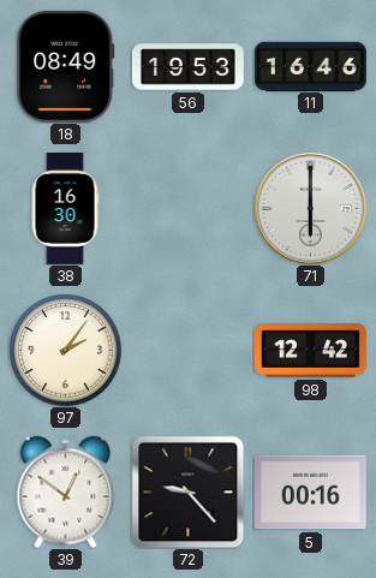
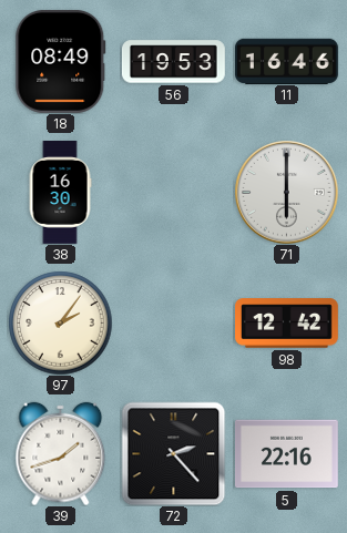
39: 12:51 -> 1:42
72: 9:23 -> 2:23
5: 00:16 -> 22:16
